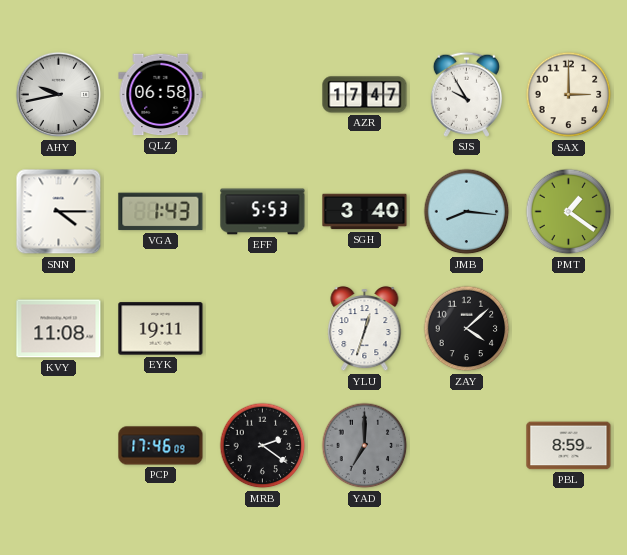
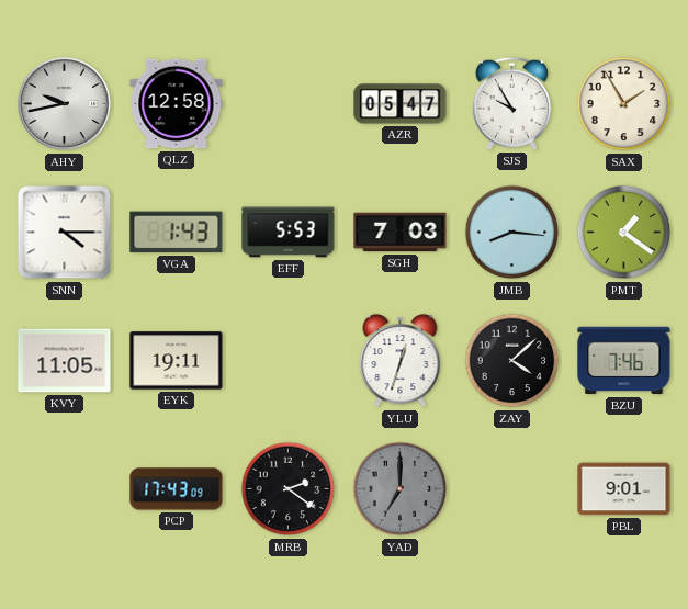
QLZ: 06:58 -> 12:58
AZR: 17:47 -> 05:47
SAX: 3:00 -> 1:55
SGH: 3:40 -> 7:03
KVY: 11:08 -> 11:05
BZU: none -> 7:46
PCP: 17:46 -> 17:43
PBL: 8:59 -> 9:01
